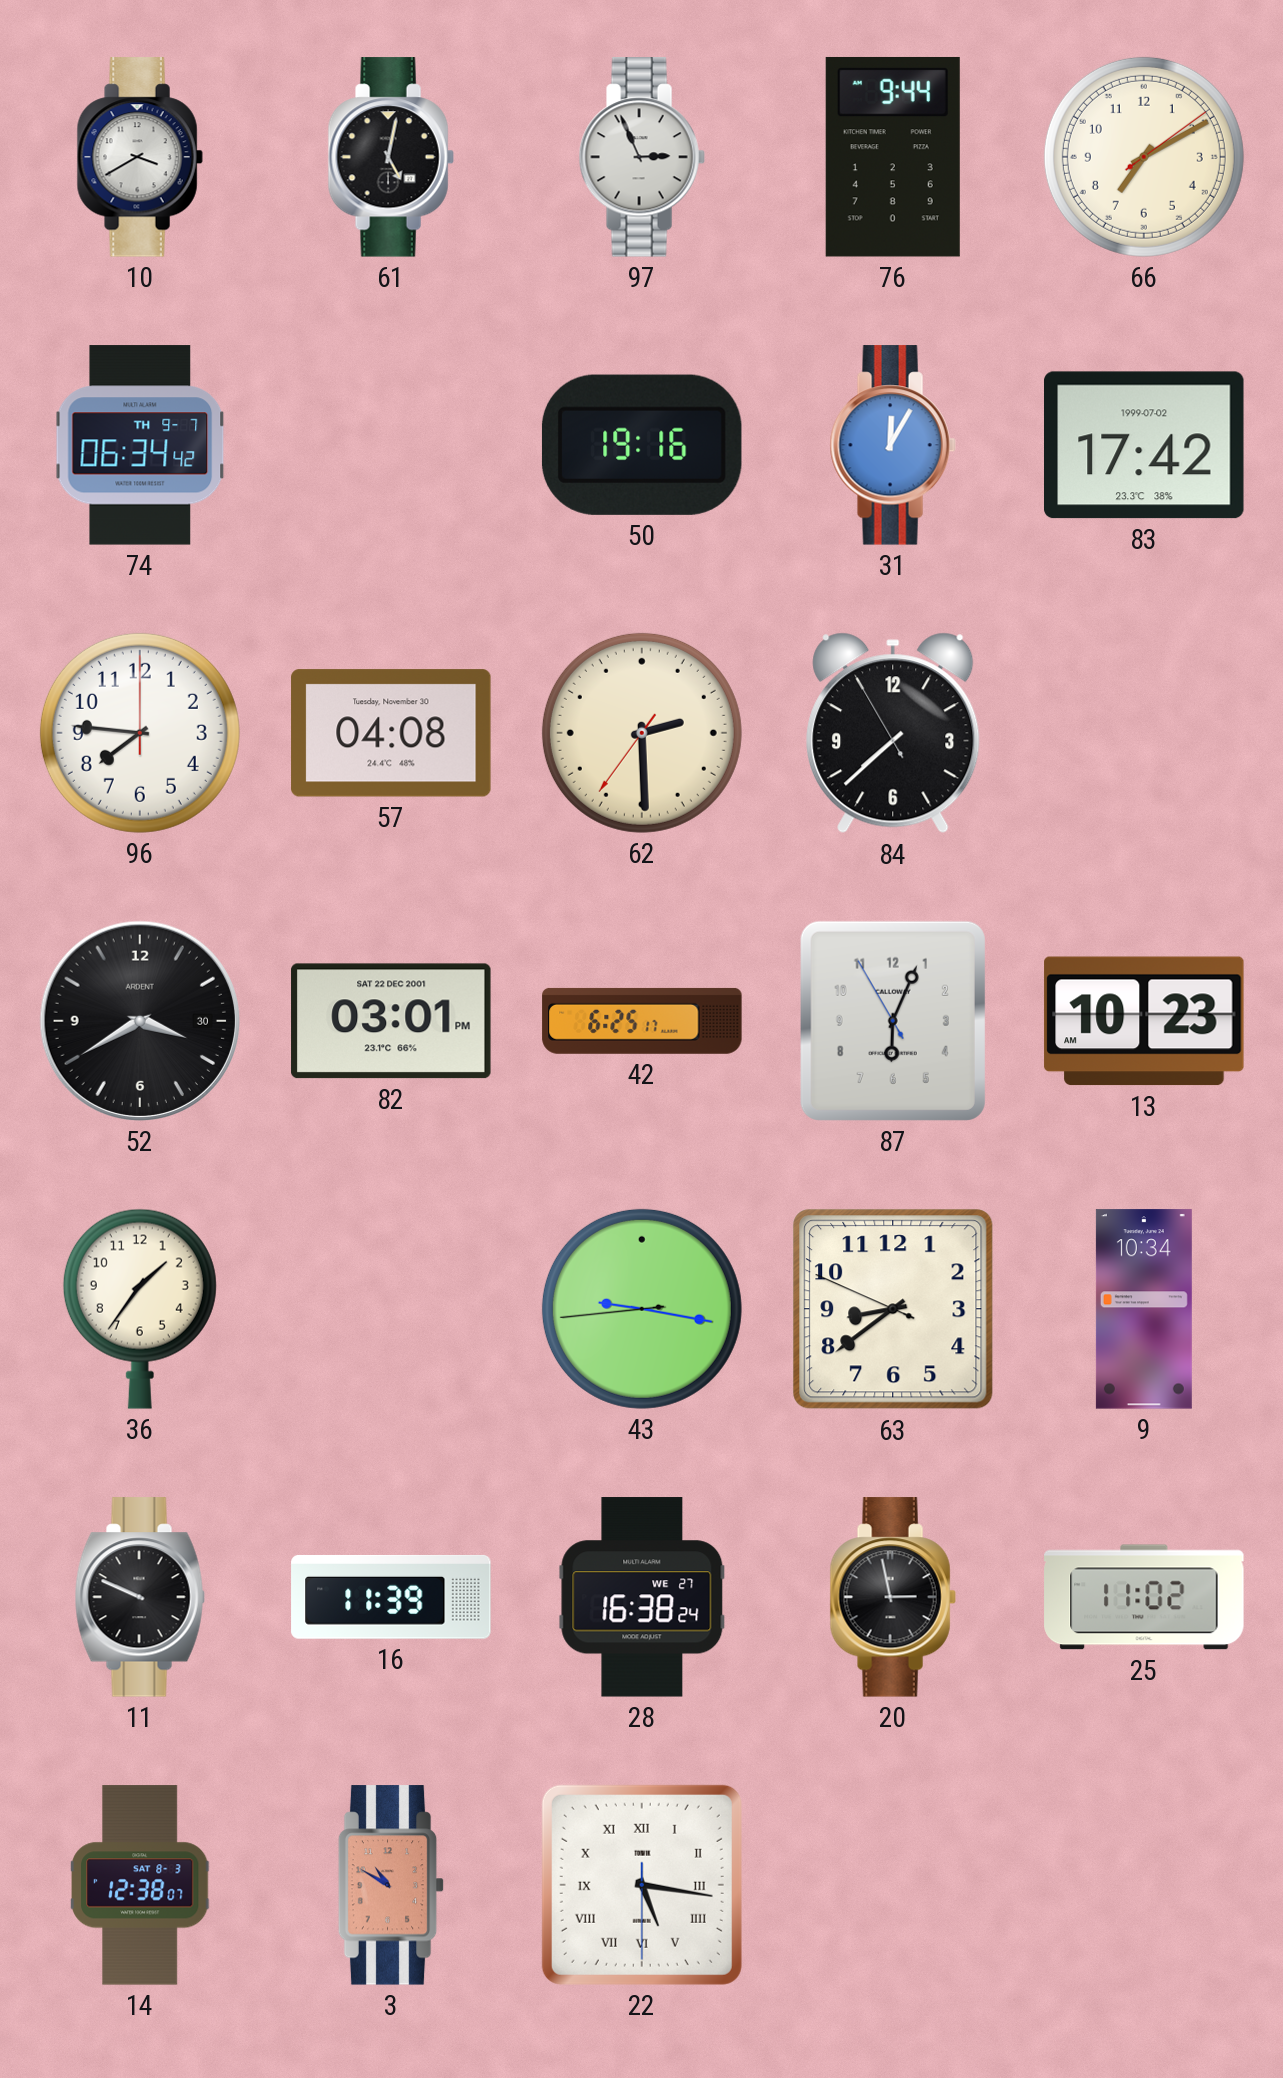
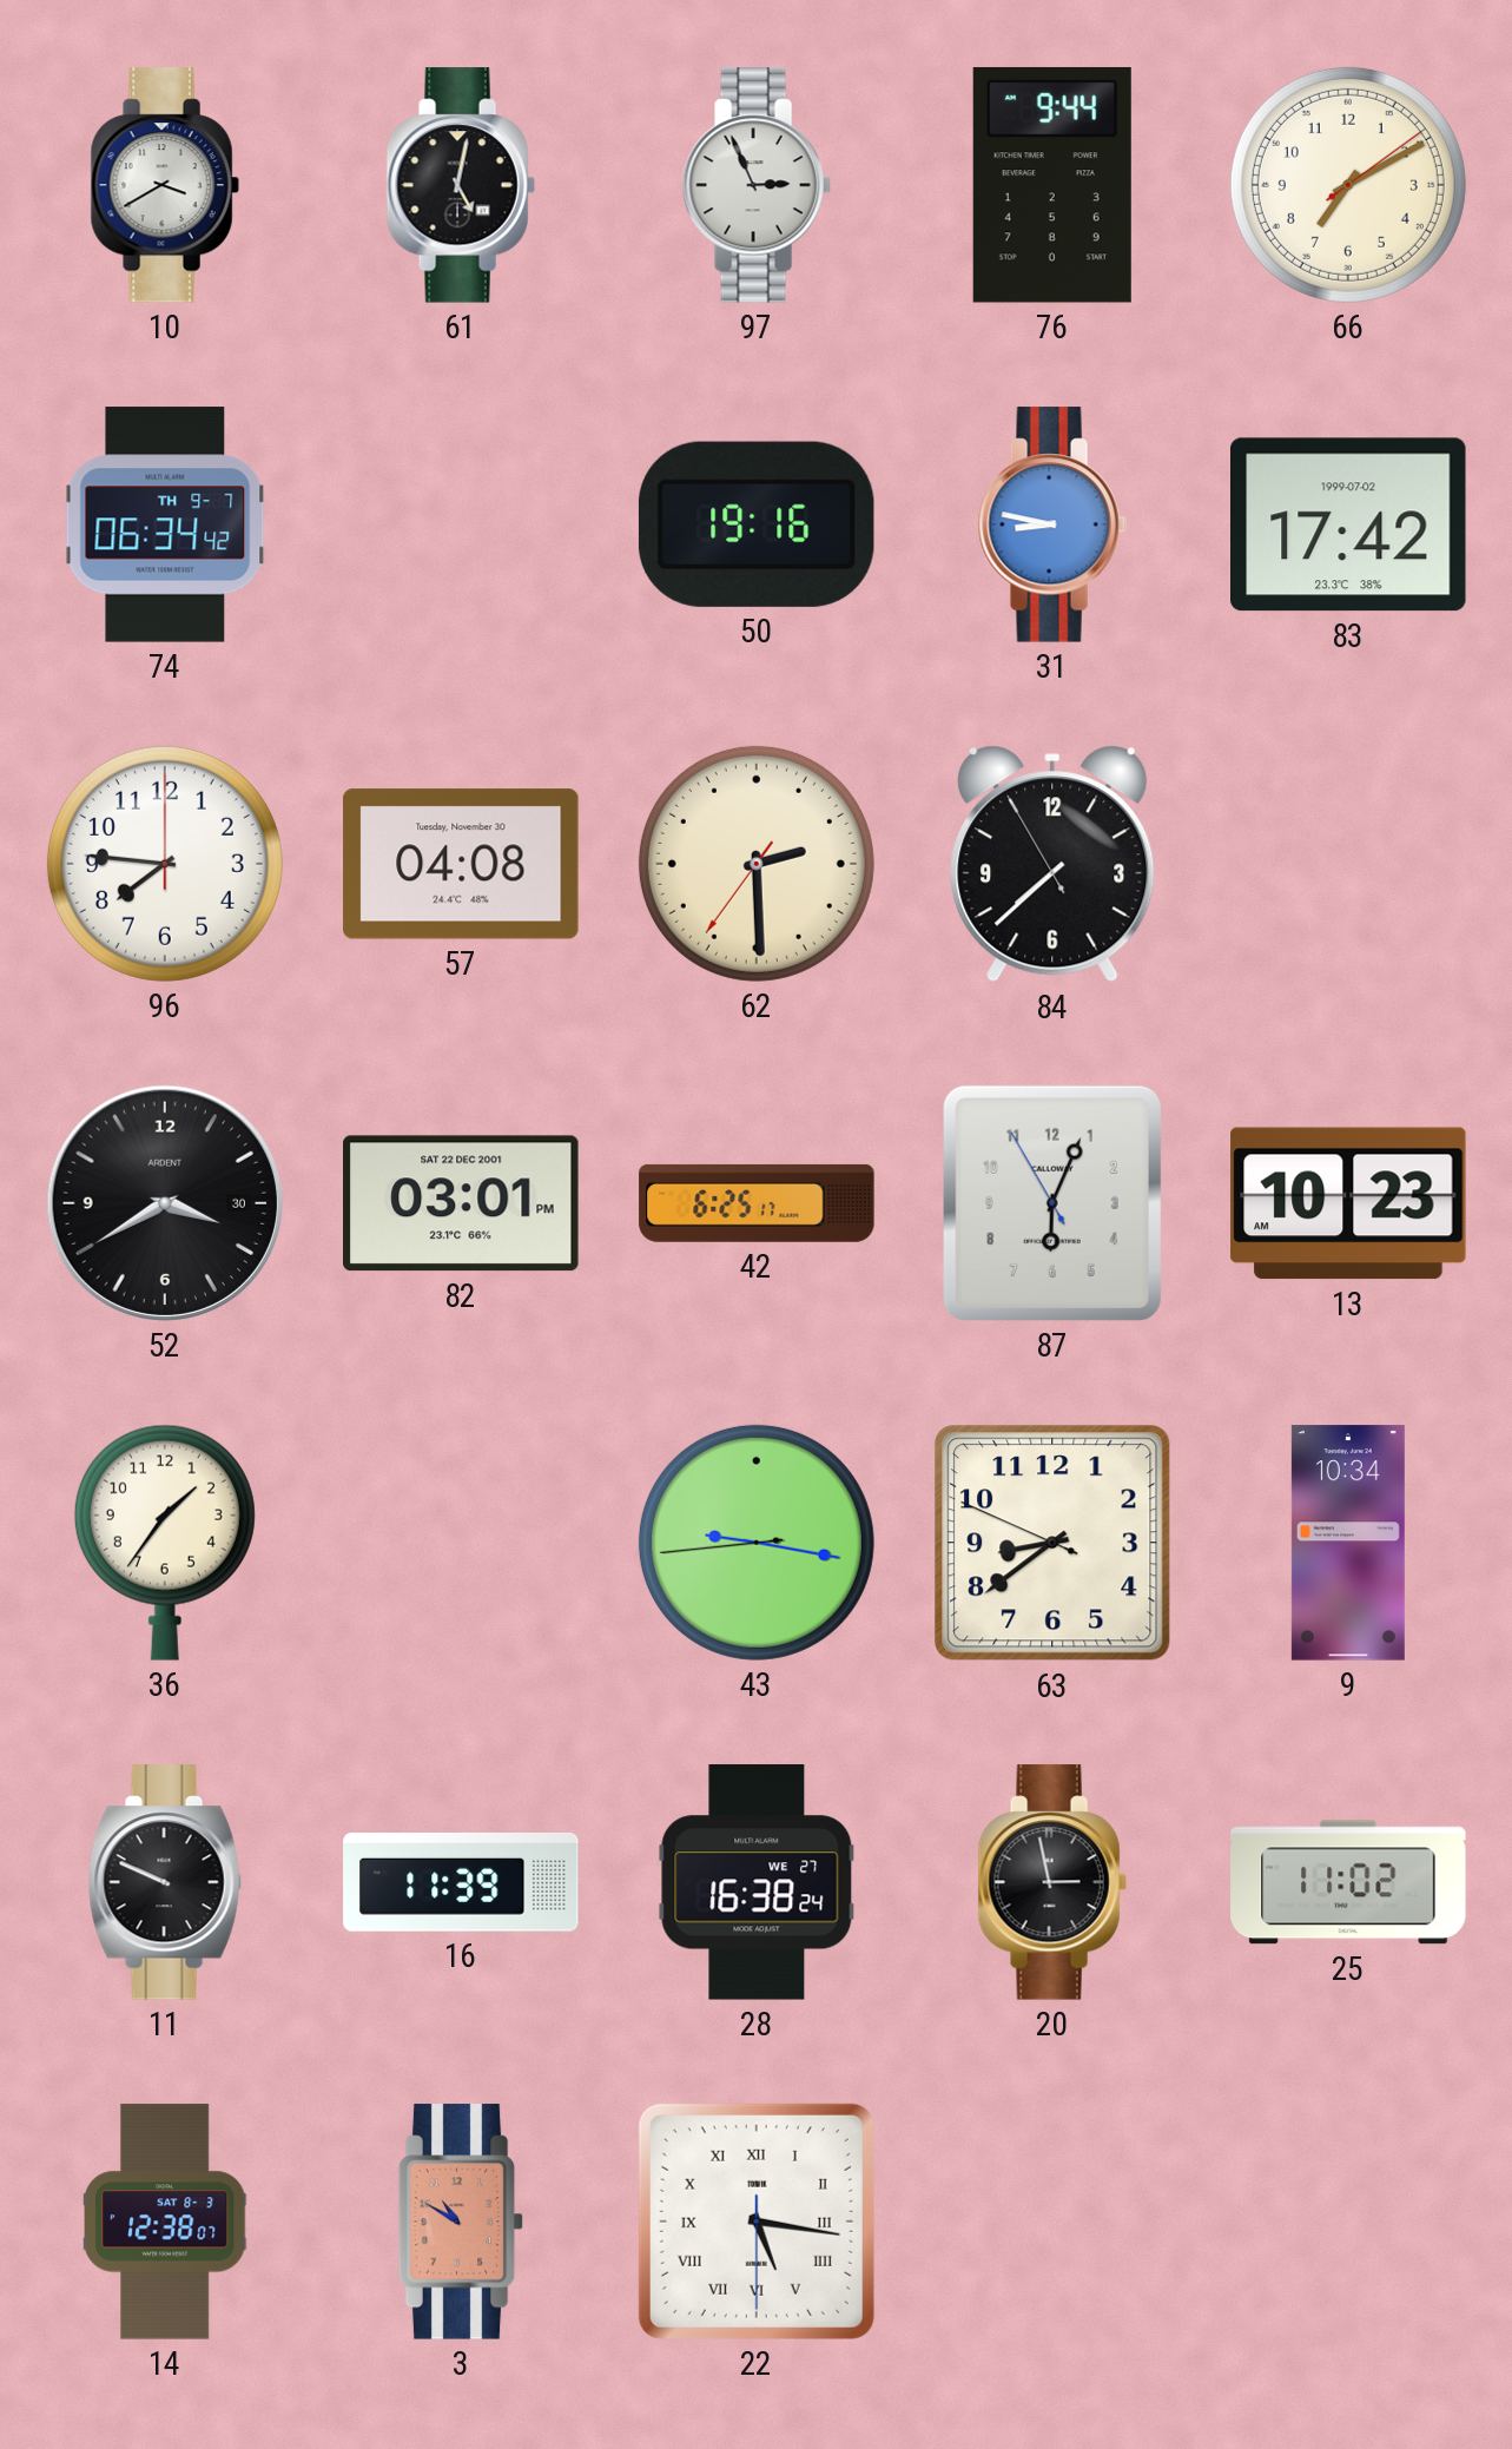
31: 12:05 -> 8:47
